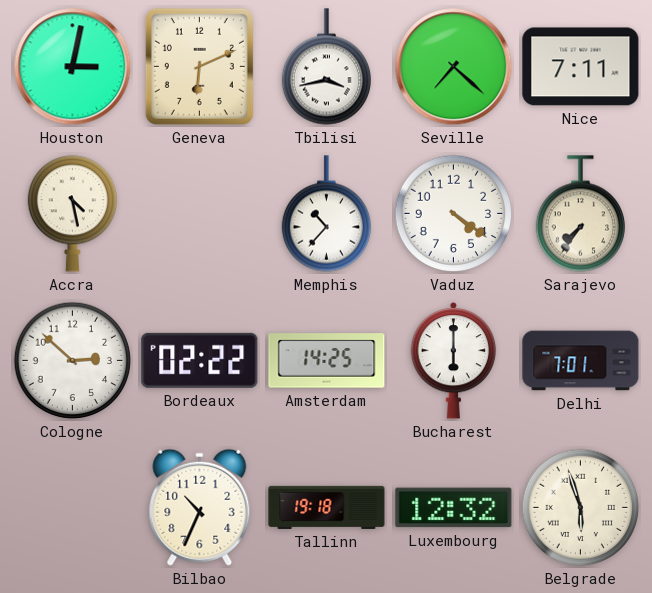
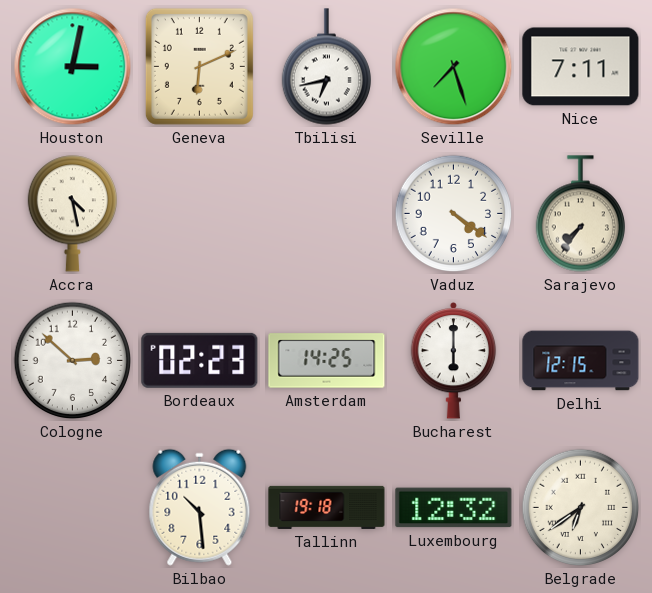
Tbilisi: 3:43 -> 6:43
Seville: 7:22 -> 7:27
Memphis: 10:37 -> none
Bordeaux: 02:22 -> 02:23
Delhi: 7:01 -> 12:15
Bilbao: 10:34 -> 10:29
Belgrade: 5:57 -> 6:39
